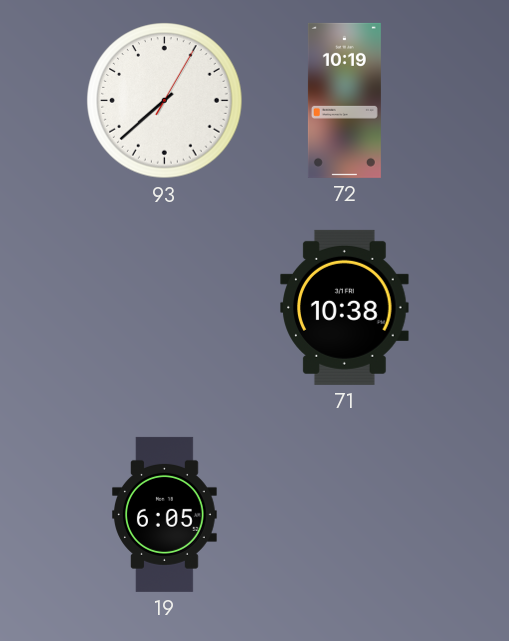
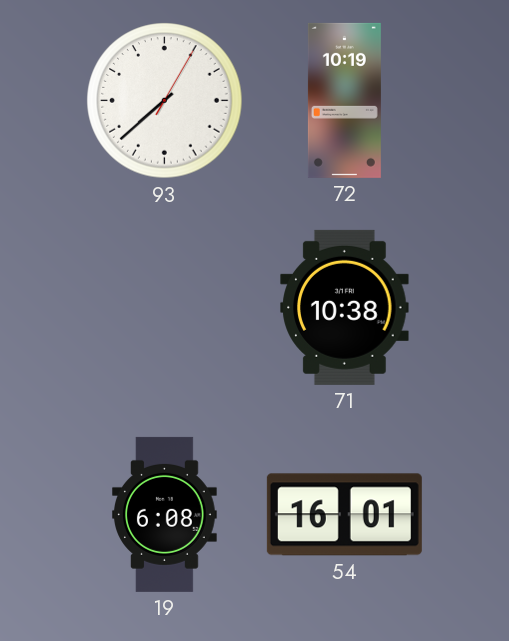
19: 6:05 -> 6:08
54: none -> 16:01
